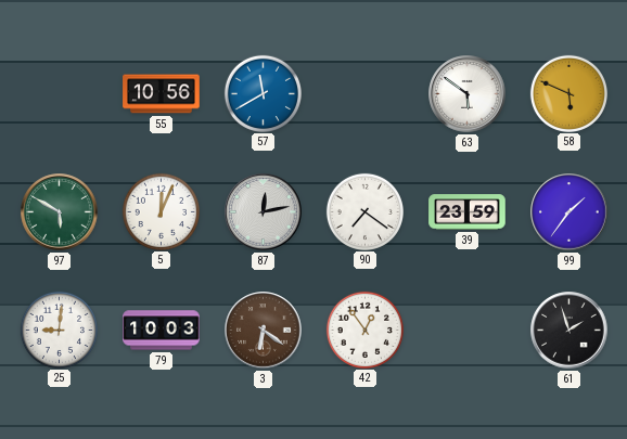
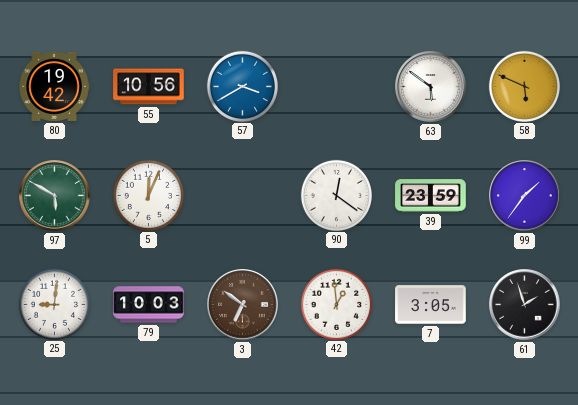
80: none -> 19:42
57: 11:40 -> 3:40
87: 12:13 -> none
90: 7:21 -> 12:21
3: 6:21 -> 6:51
42: 12:54 -> 12:59
7: none -> 3:05
